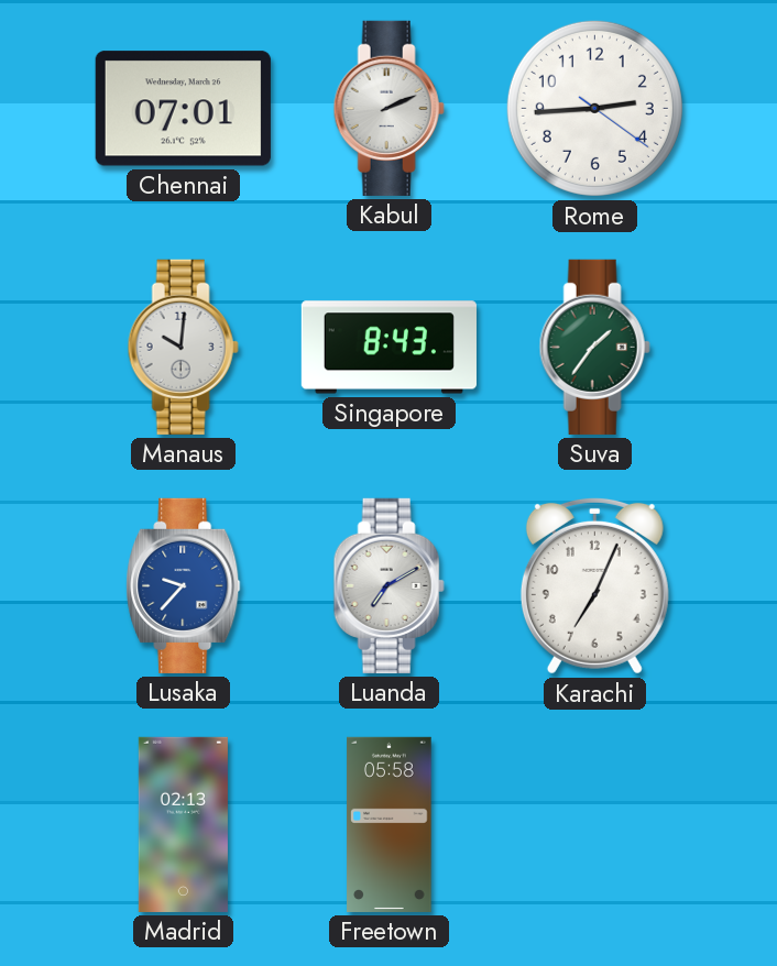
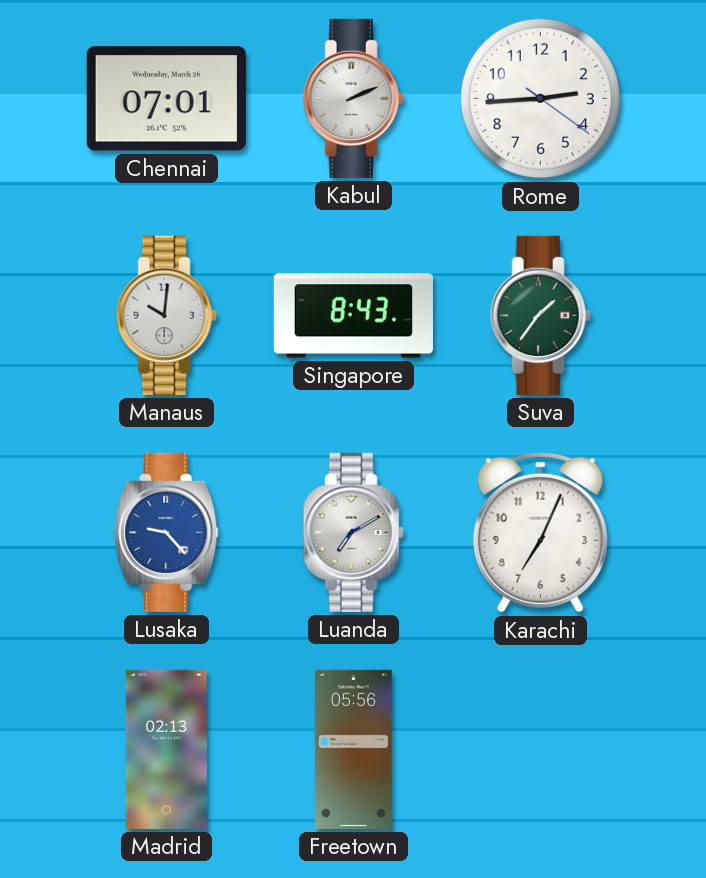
Lusaka: 9:37 -> 9:23
Freetown: 05:58 -> 05:56
